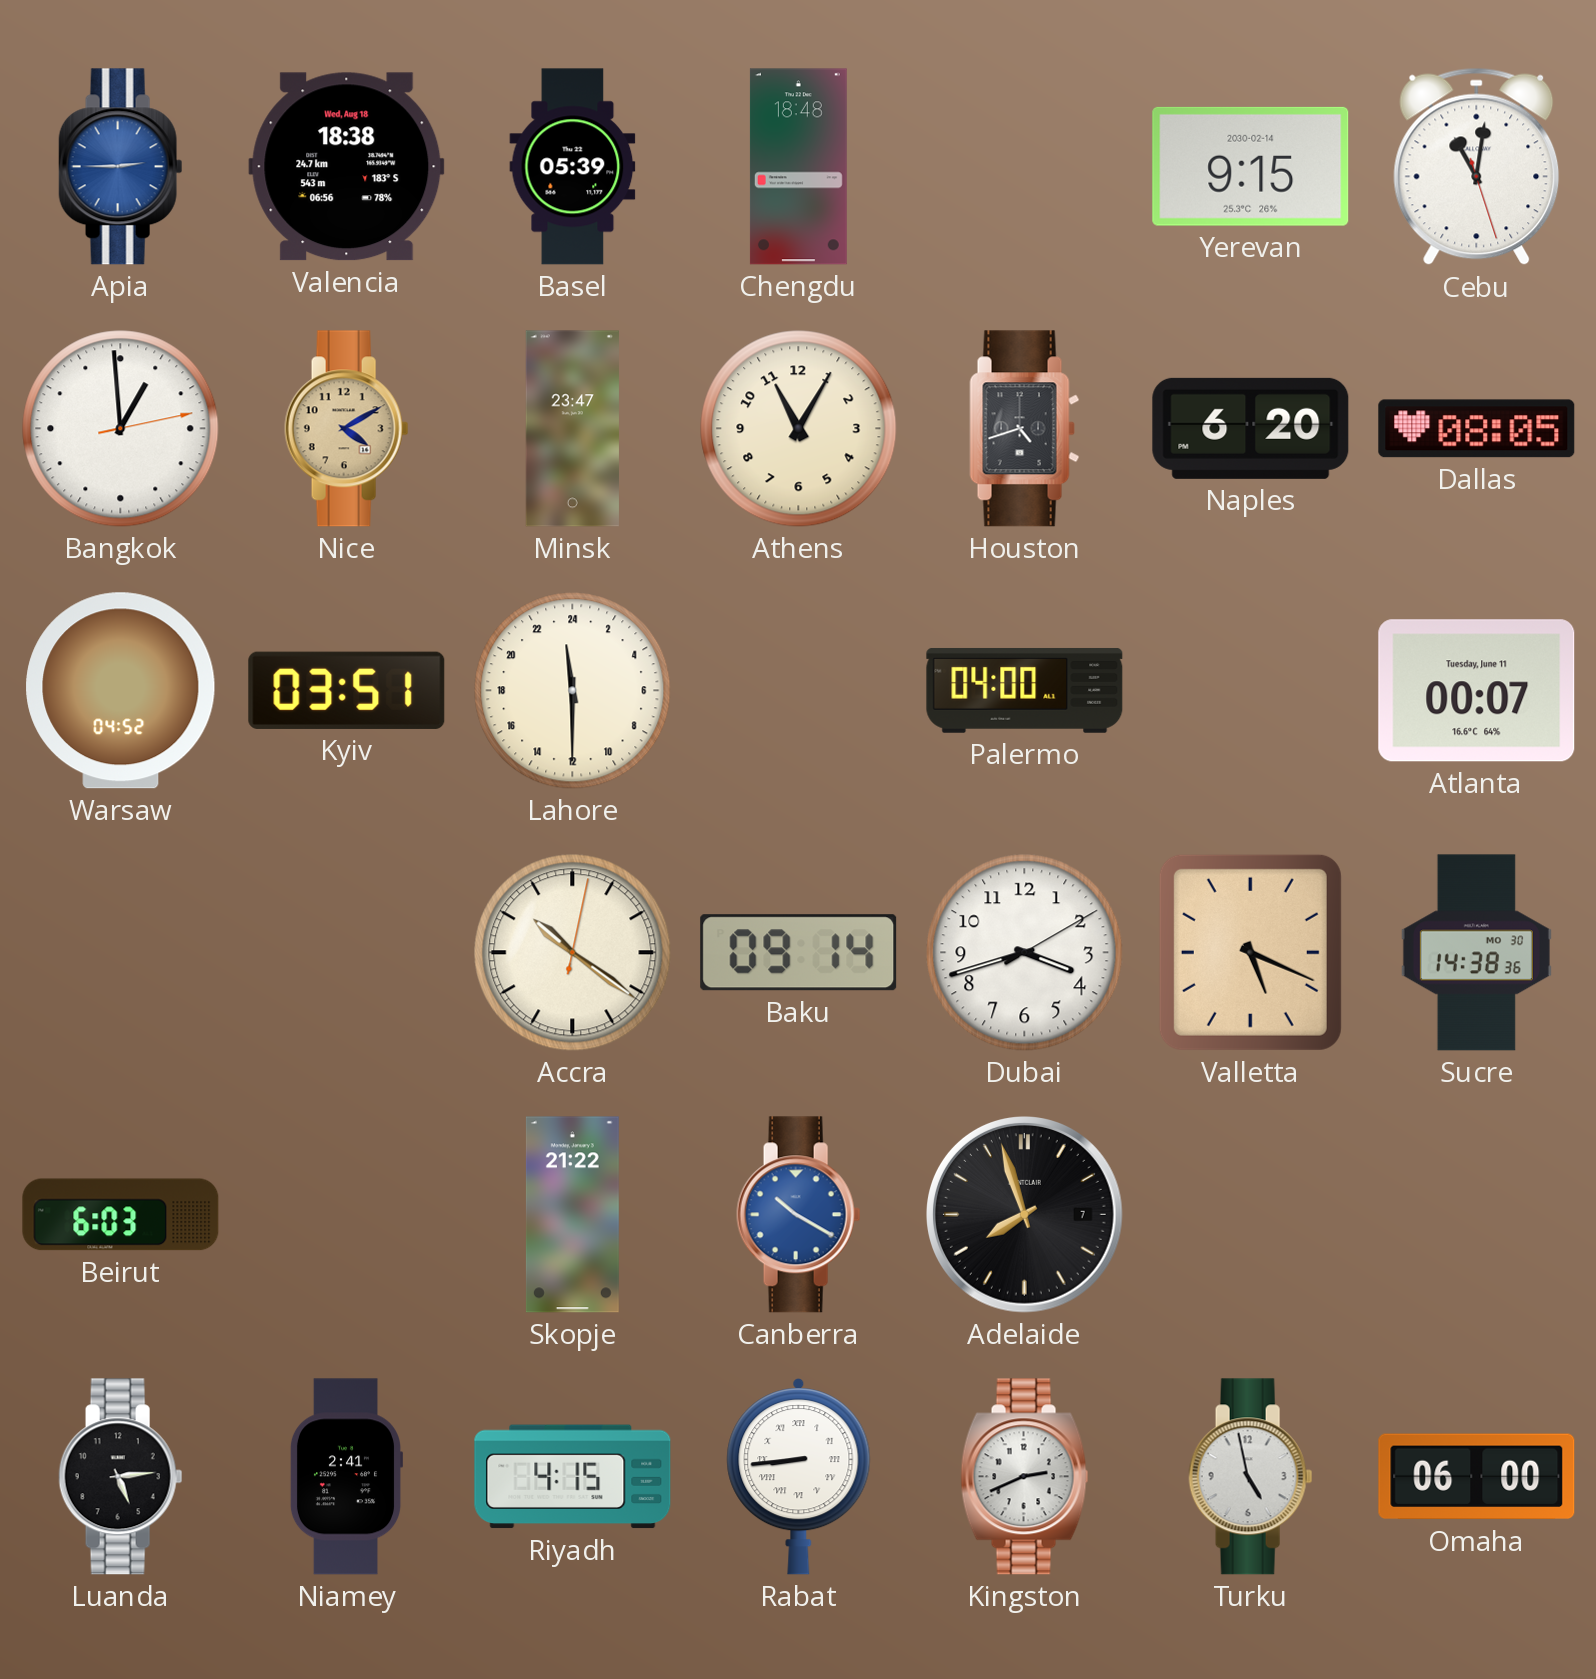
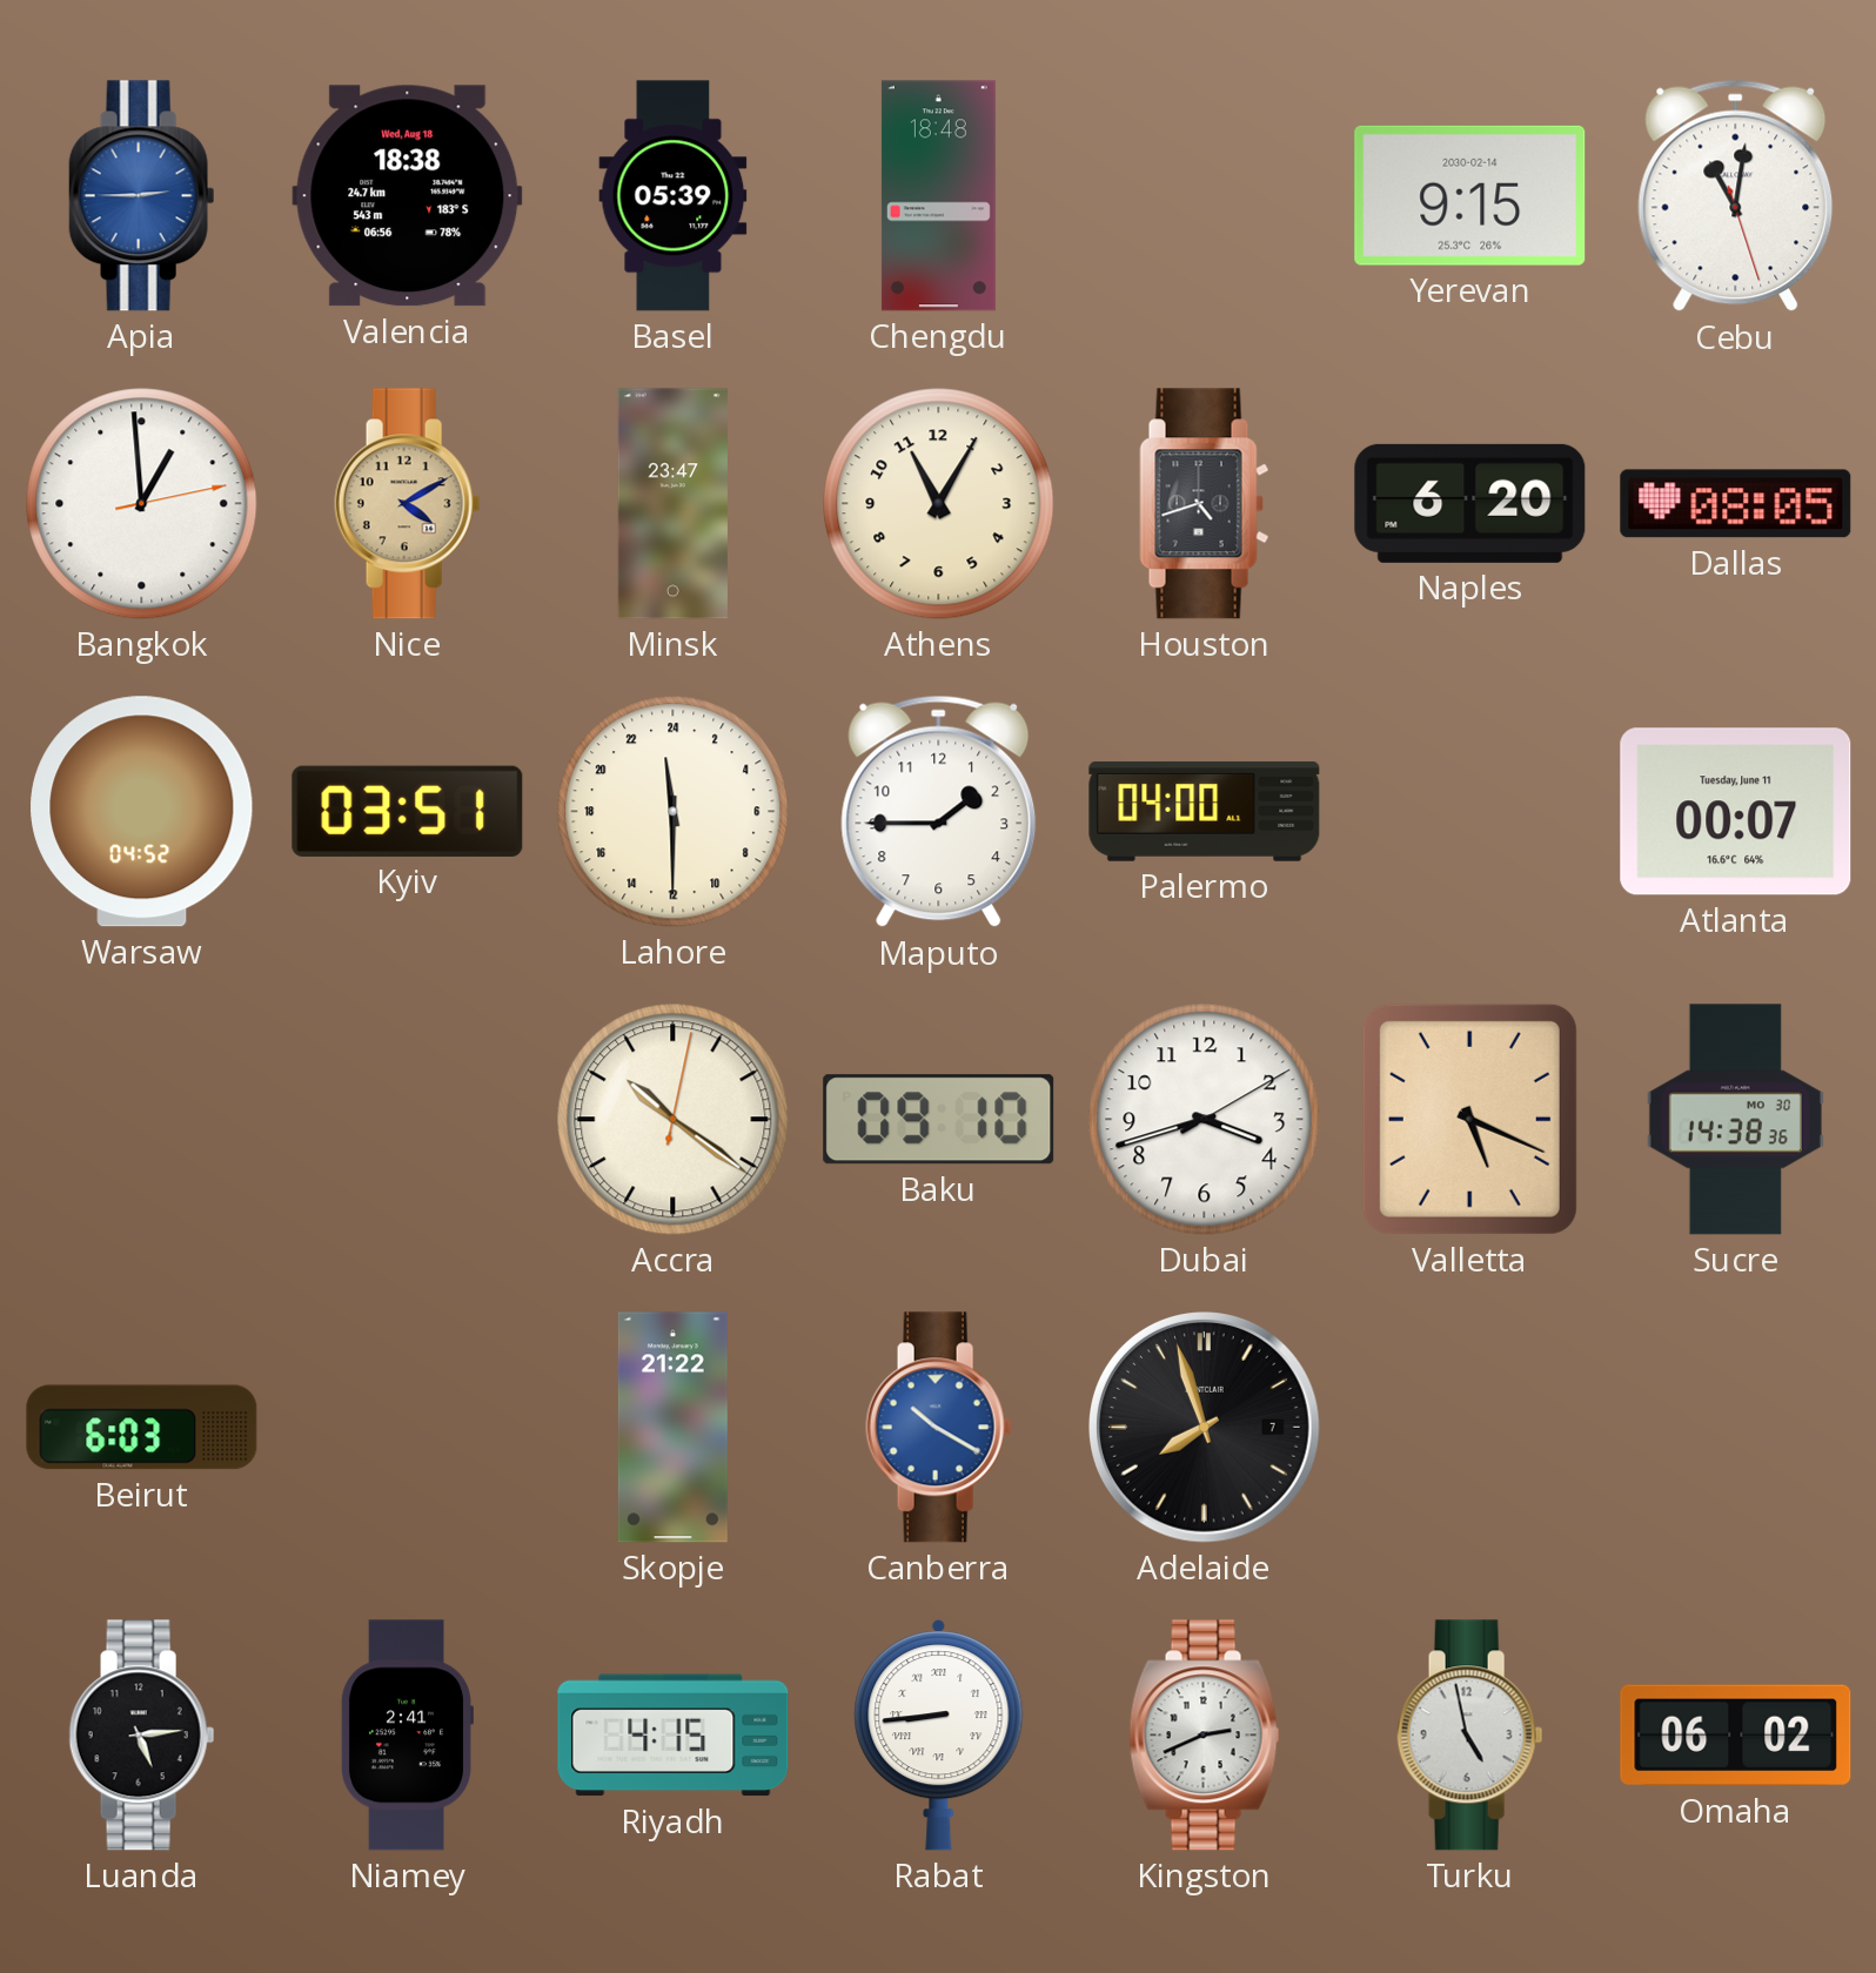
Maputo: none -> 1:45
Baku: 09:14 -> 09:10
Omaha: 06:00 -> 06:02
